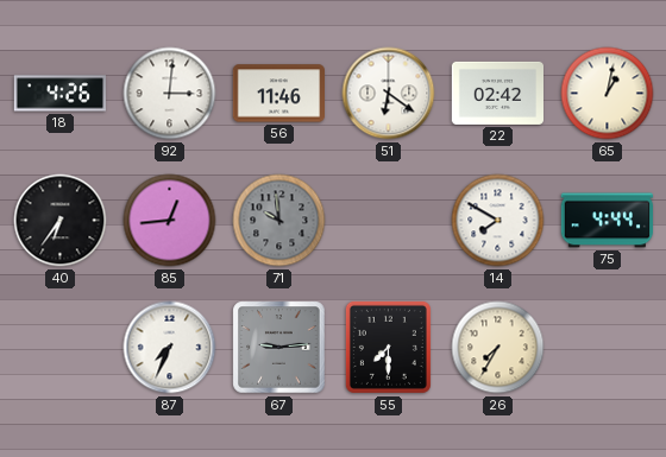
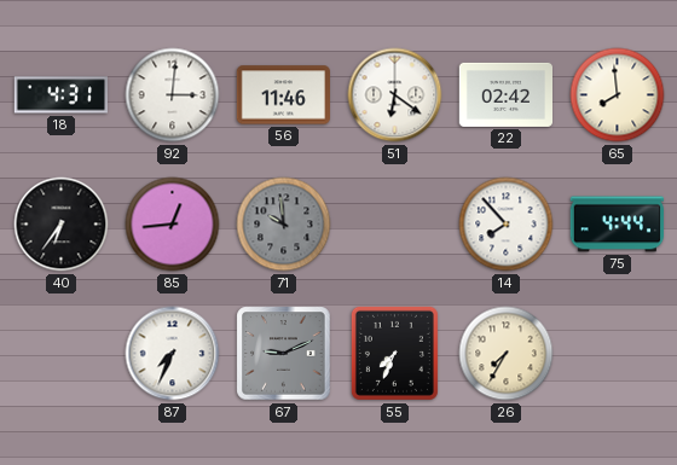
18: 4:26 -> 4:31
65: 1:02 -> 7:59
14: 7:50 -> 7:53
67: 9:14 -> 9:11
55: 7:30 -> 7:34
